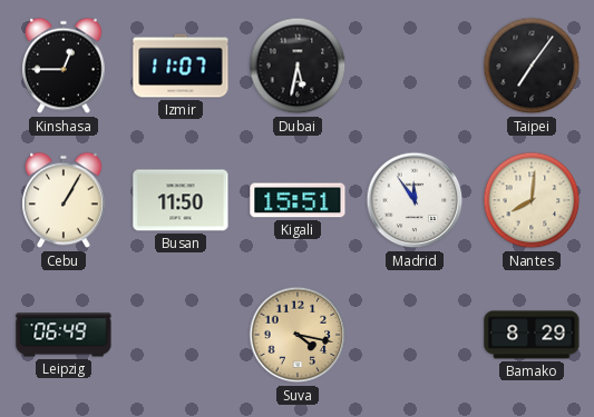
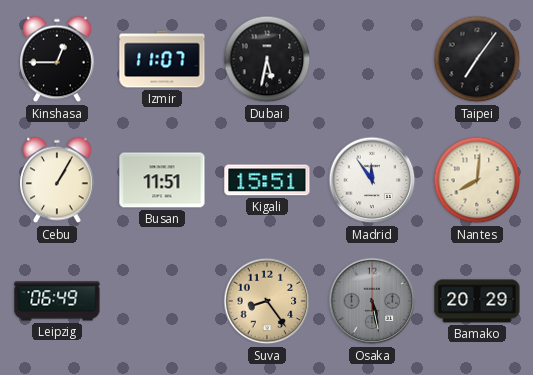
Busan: 11:50 -> 11:51
Suva: 4:17 -> 8:24
Osaka: none -> 5:28
Bamako: 8:29 -> 20:29
